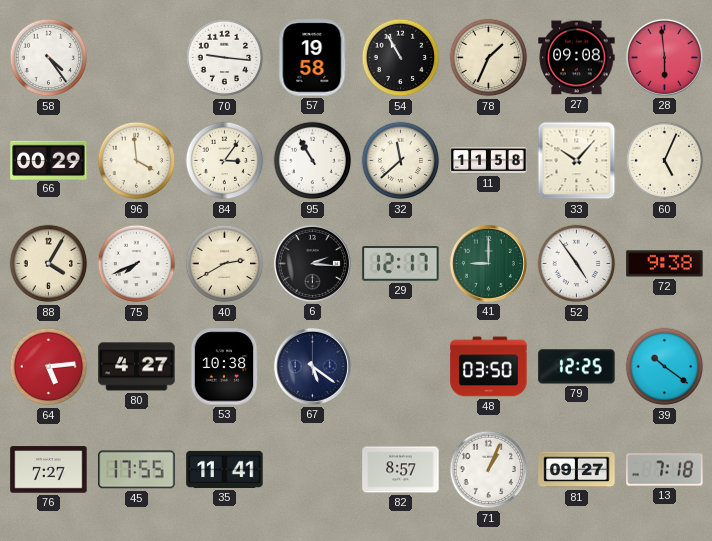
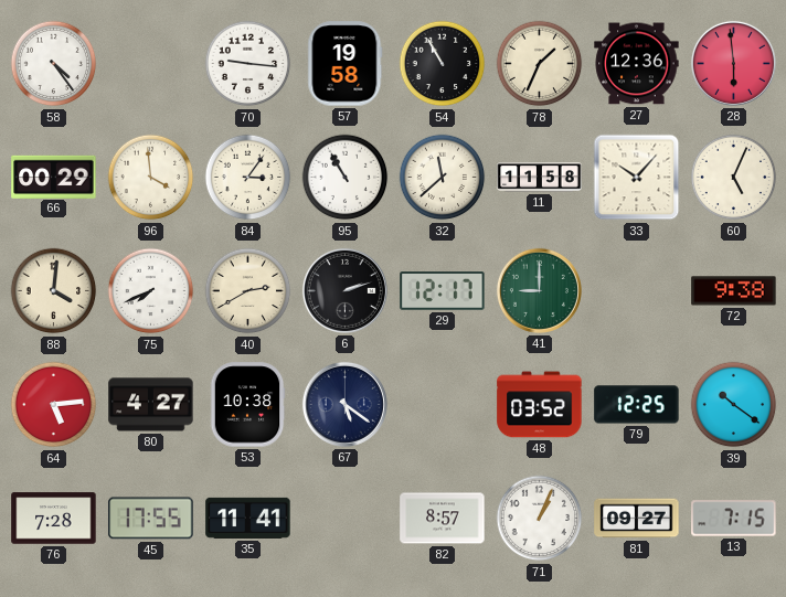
27: 09:08 -> 12:36
88: 4:05 -> 4:01
6: 2:16 -> 2:12
52: 4:54 -> none
48: 03:50 -> 03:52
76: 7:27 -> 7:28
13: 7:18 -> 7:15
